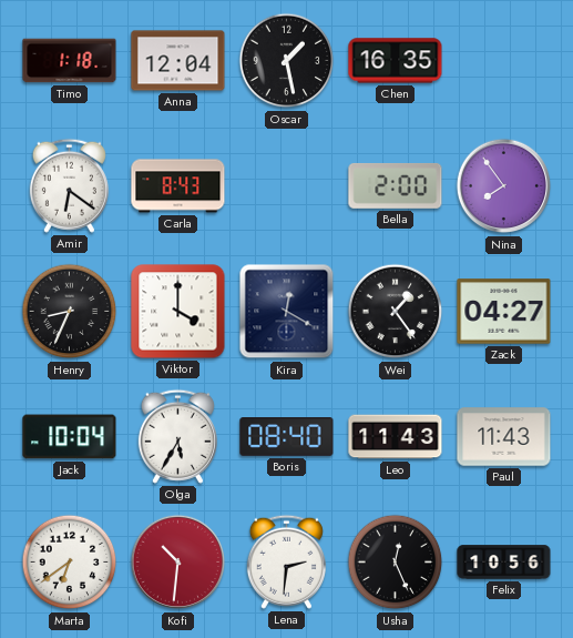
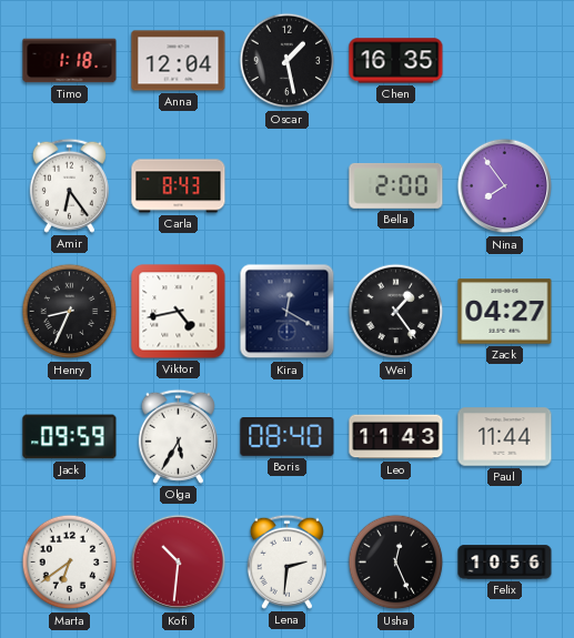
Amir: 6:21 -> 6:24
Viktor: 4:00 -> 4:43
Jack: 10:04 -> 09:59
Paul: 11:43 -> 11:44
